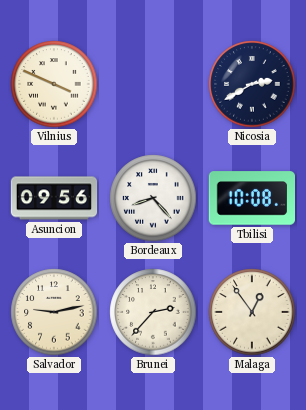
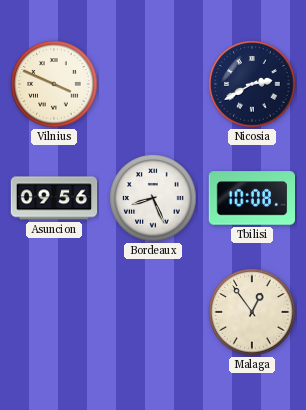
Bordeaux: 8:23 -> 8:26
Salvador: 9:13 -> none
Brunei: 2:37 -> none
